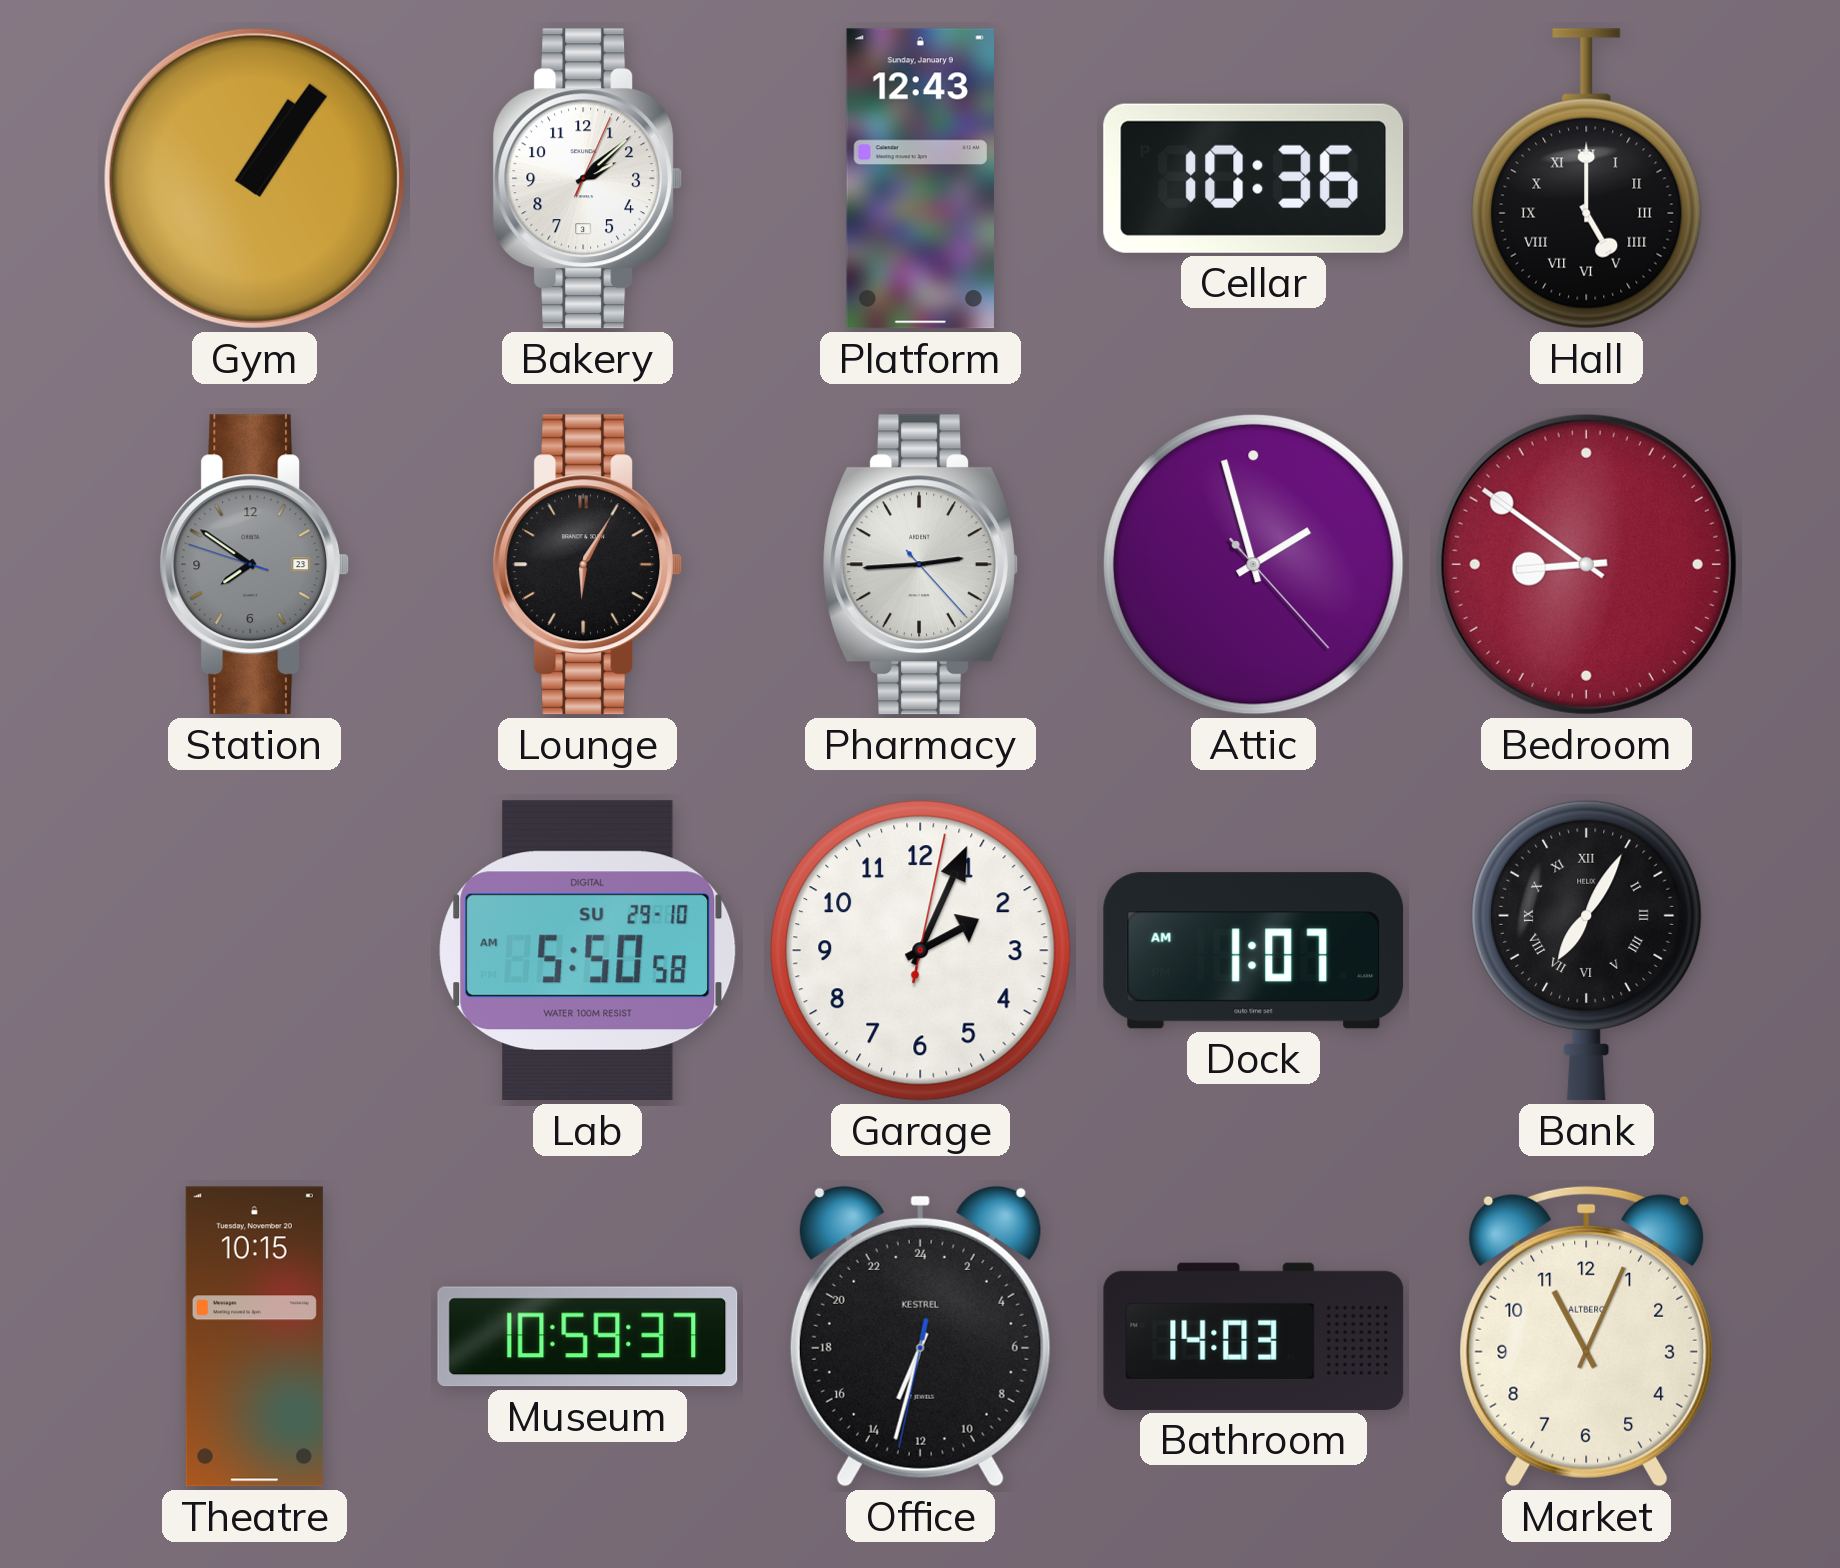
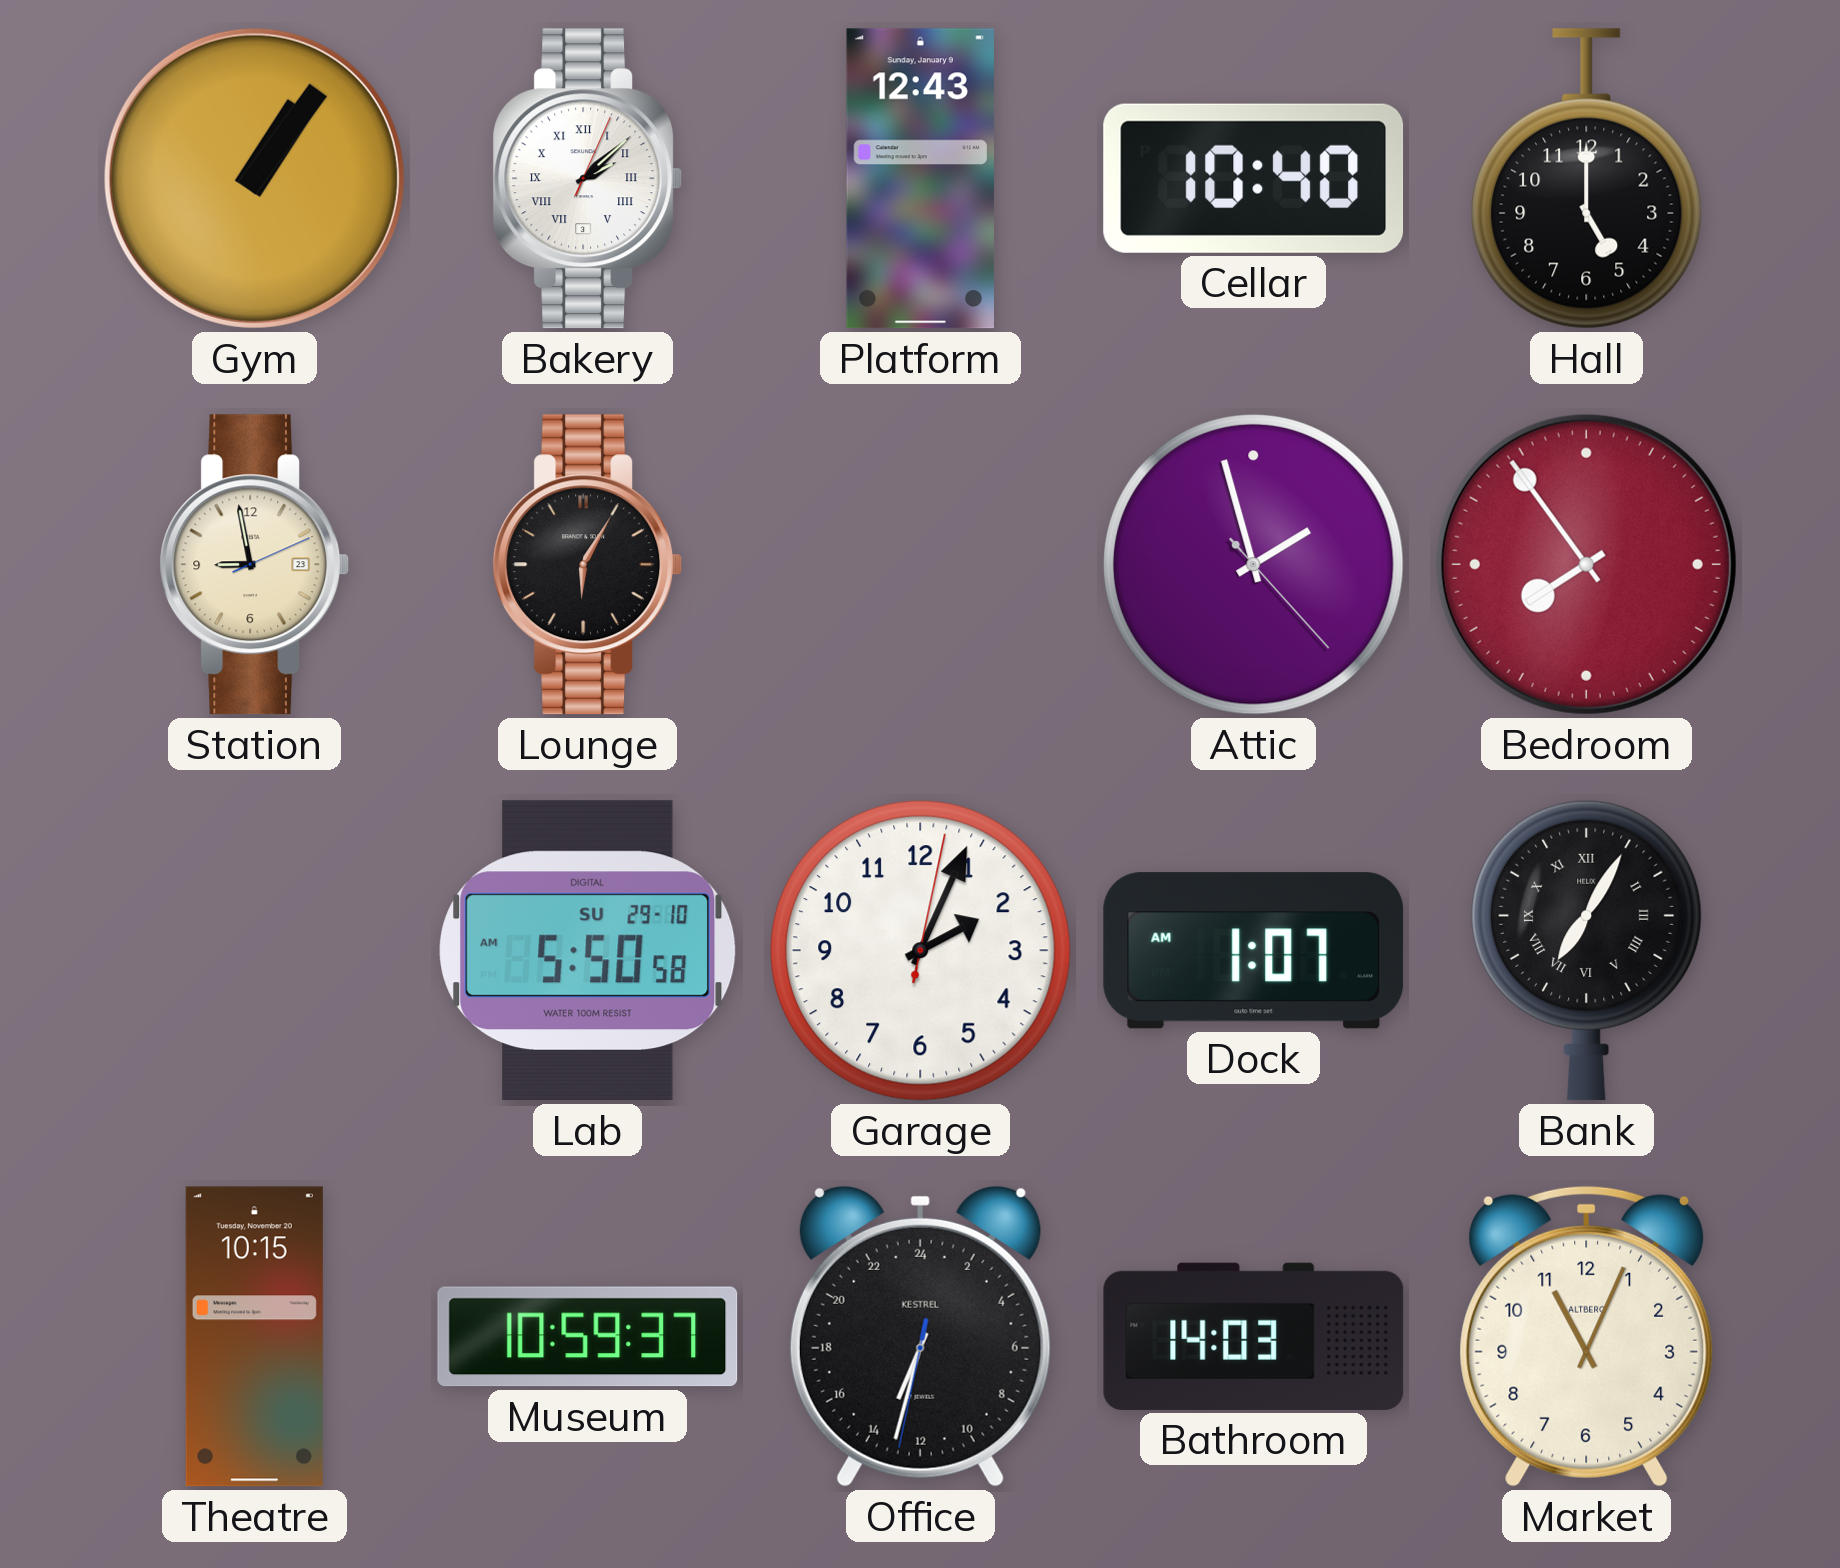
Bakery numerals: Arabic -> Roman
Cellar: 10:36 -> 10:40
Hall numerals: Roman -> Arabic
Station: 7:50 -> 8:58
Station dial: grey -> cream
Pharmacy: 2:44 -> none
Bedroom: 8:51 -> 7:54
